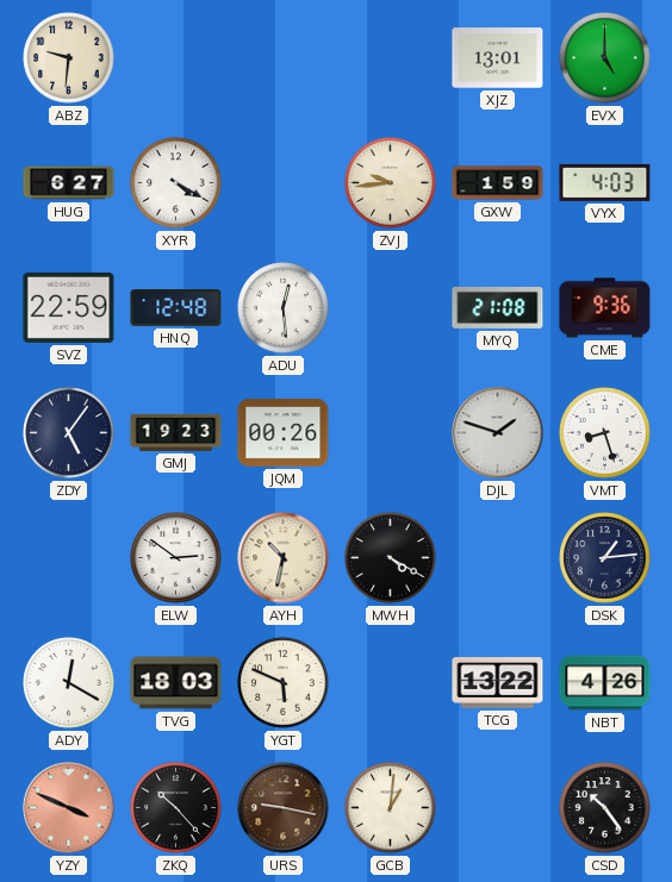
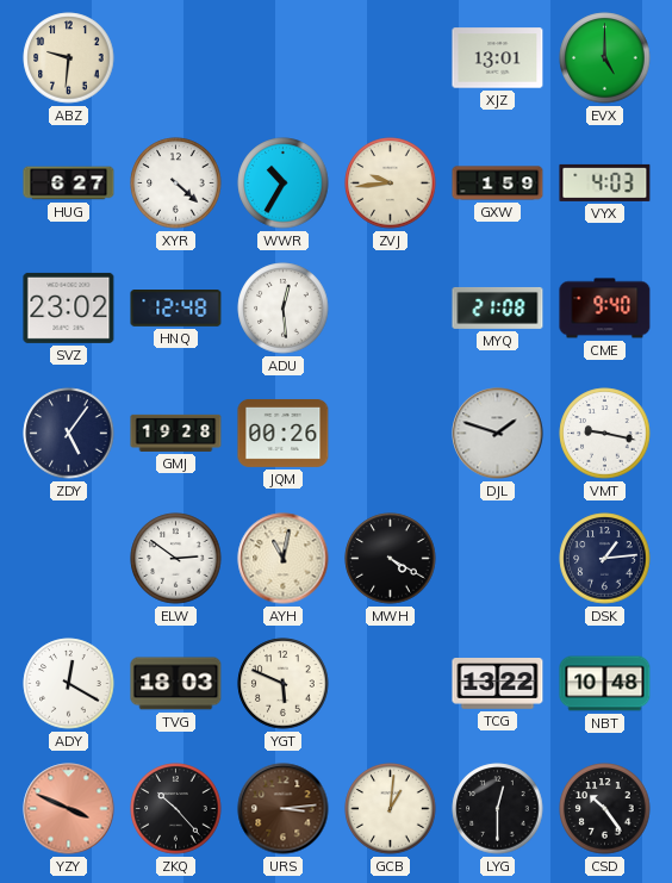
XYR: 4:20 -> 4:22
WWR: none -> 10:35
SVZ: 22:59 -> 23:02
CME: 9:36 -> 9:40
GMJ: 19:23 -> 19:28
VMT: 8:27 -> 9:17
AYH: 10:32 -> 11:02
NBT: 4:26 -> 10:48
URS: 9:17 -> 3:14
LYG: none -> 12:30
